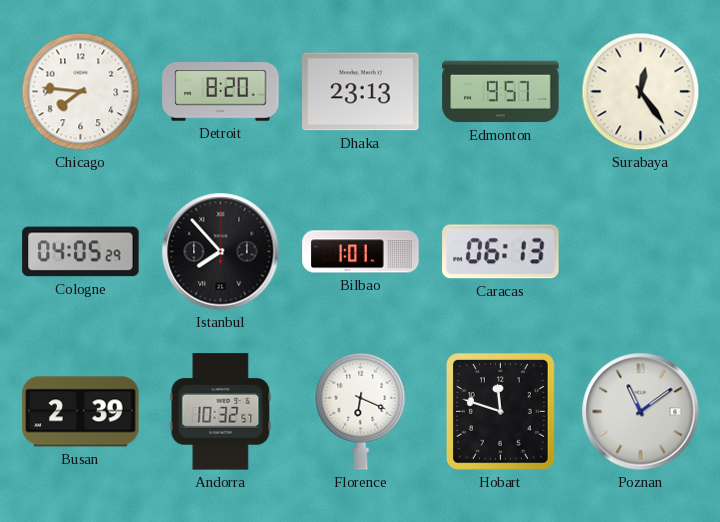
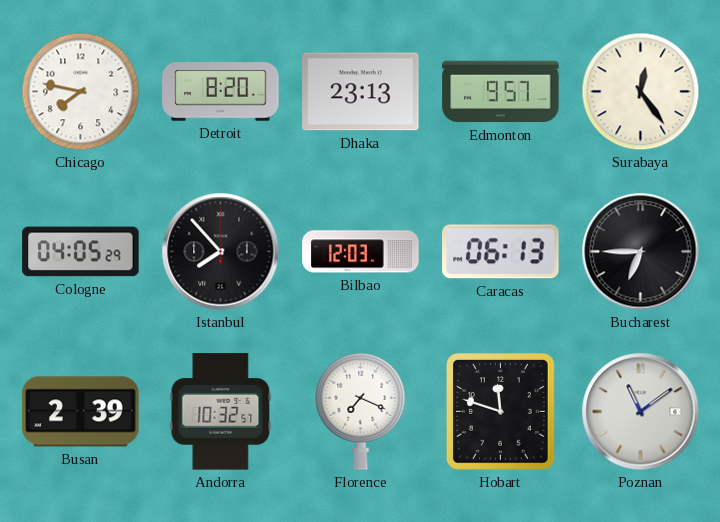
Chicago: 7:46 -> 7:47
Bilbao: 1:01 -> 12:03
Bucharest: none -> 6:45
Florence: 6:19 -> 7:19
